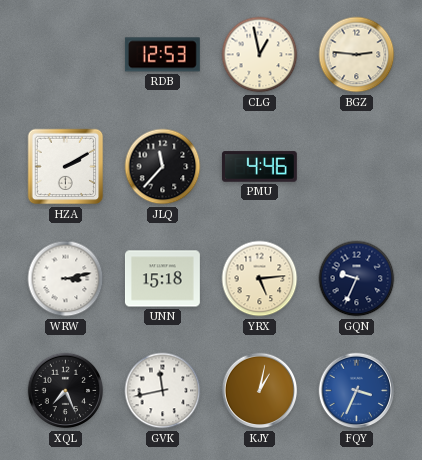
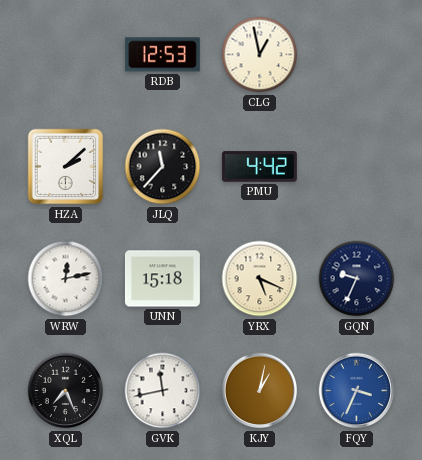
BGZ: 2:46 -> none
HZA: 2:10 -> 2:08
PMU: 4:46 -> 4:42
WRW: 3:13 -> 12:13
YRX: 5:14 -> 5:19
